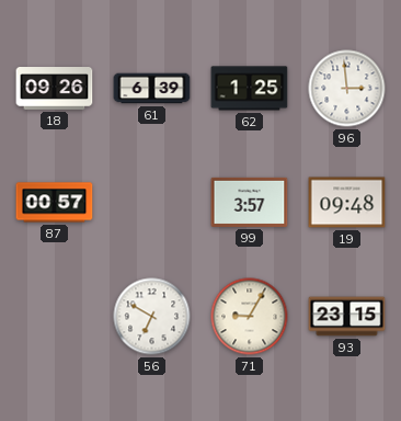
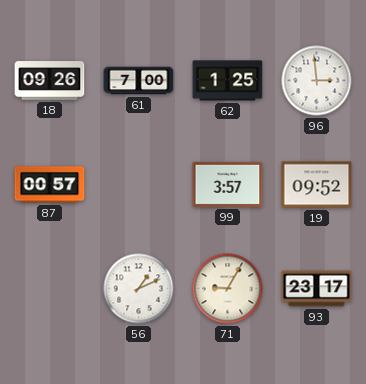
61: 6:39 -> 7:00
19: 09:48 -> 09:52
56: 6:50 -> 1:11
93: 23:15 -> 23:17
